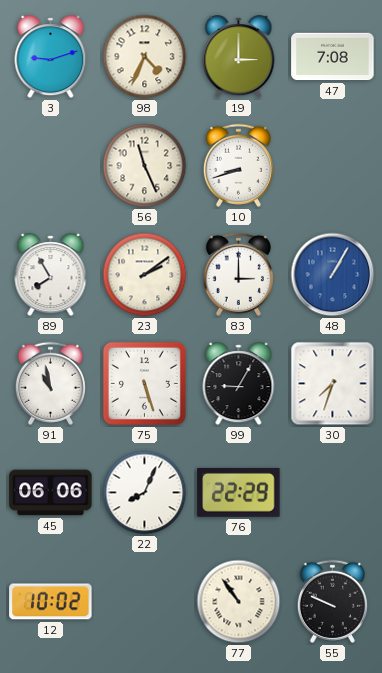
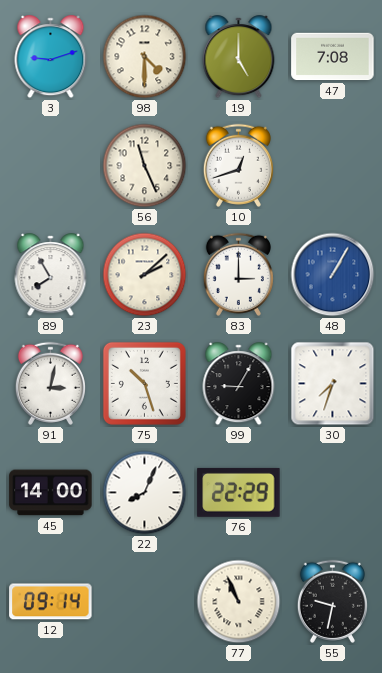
98: 4:34 -> 4:30
19: 3:00 -> 5:00
10: 8:42 -> 12:42
23: 2:09 -> 2:08
91: 10:58 -> 3:02
75: 5:27 -> 10:27
45: 06:06 -> 14:00
12: 10:02 -> 09:14
77: 10:54 -> 10:56
55: 9:49 -> 9:32
